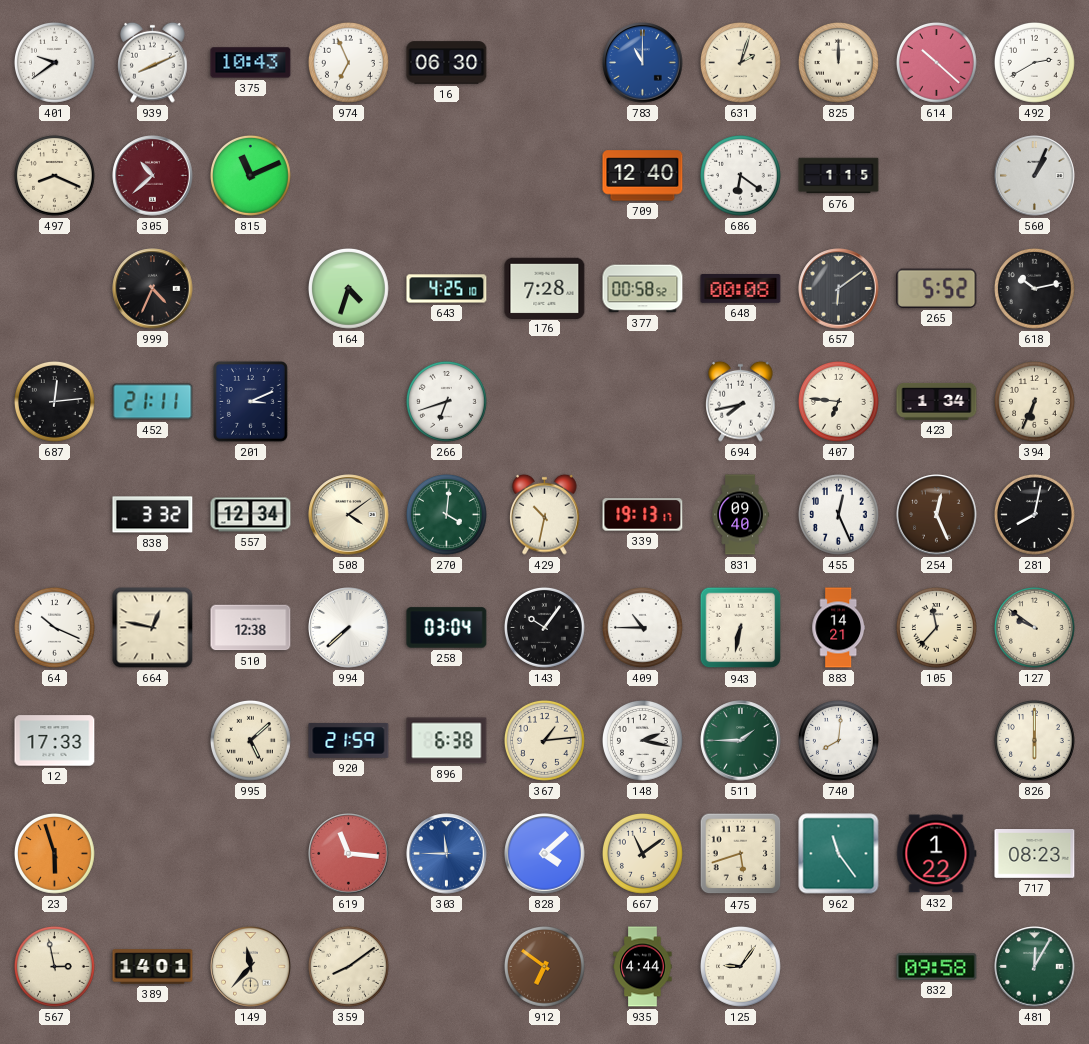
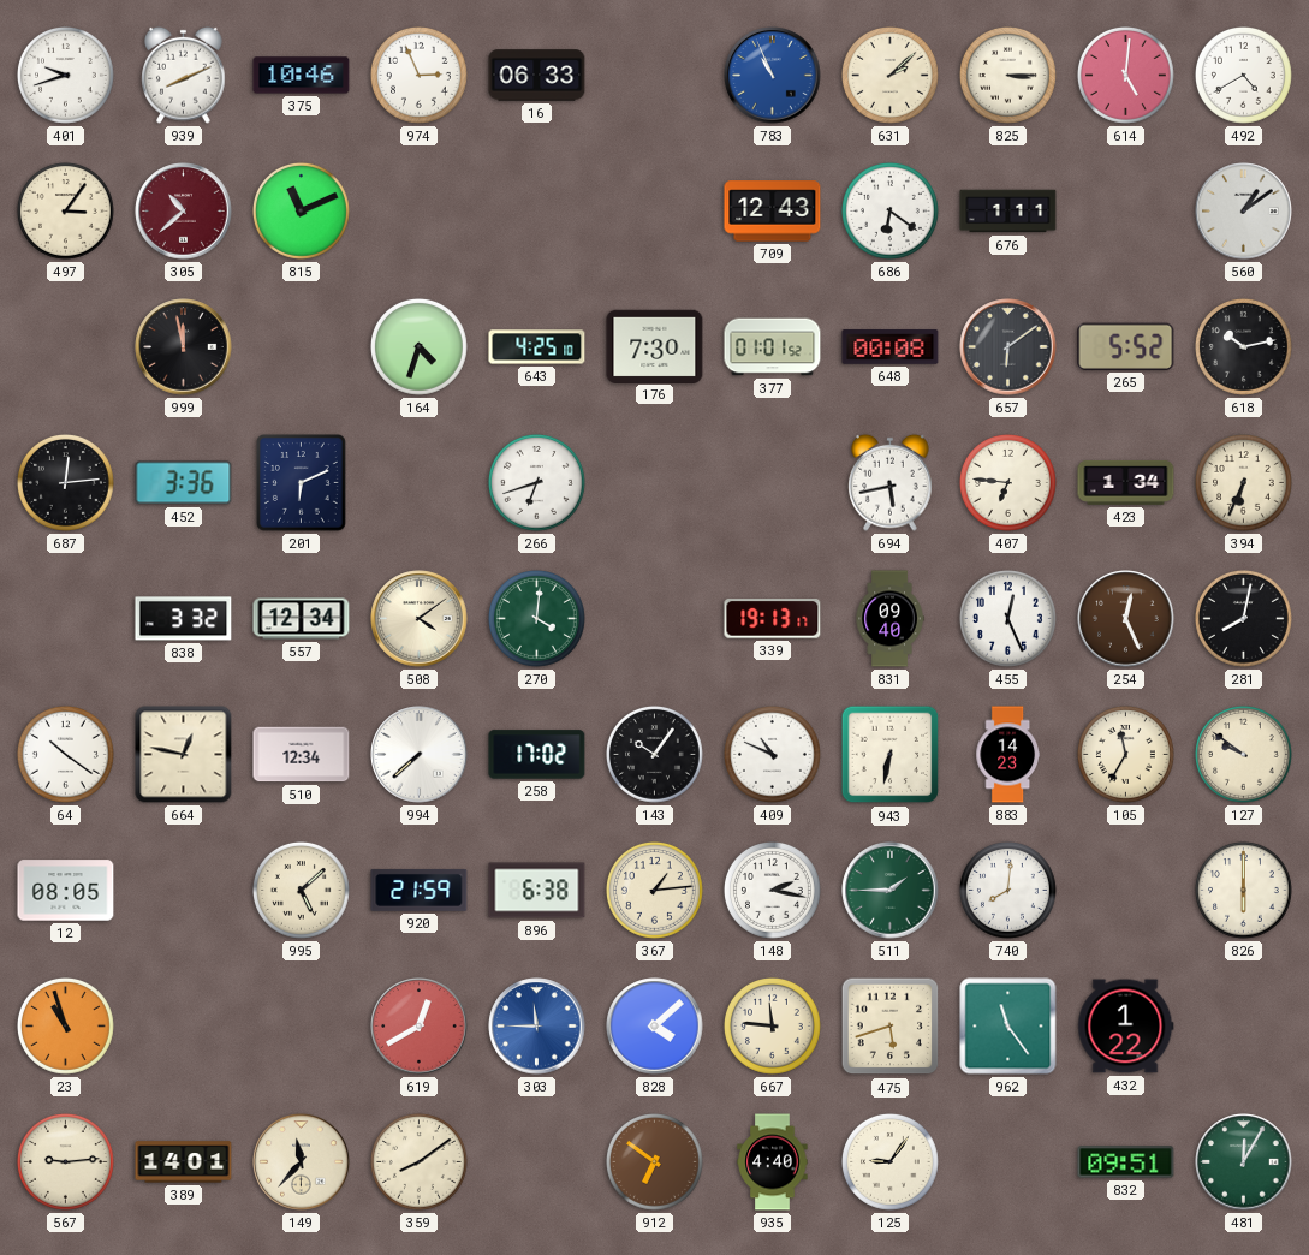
401: 9:39 -> 9:42
375: 10:43 -> 10:46
974: 6:56 -> 2:56
16: 06:30 -> 06:33
783: 11:00 -> 10:56
631: 2:03 -> 2:08
825: 12:00 -> 3:15
614: 10:22 -> 5:01
492: 2:40 -> 4:40
497: 8:19 -> 3:06
709: 12:40 -> 12:43
676: 1:15 -> 1:11
560: 1:04 -> 1:09
999: 4:34 -> 11:58
176: 7:28 -> 7:30
377: 00:58 -> 01:01
452: 21:11 -> 3:36
201: 3:11 -> 6:11
694: 7:43 -> 5:43
429: 10:32 -> none
64: 10:19 -> 10:21
510: 12:38 -> 12:34
258: 03:04 -> 17:02
409: 10:45 -> 10:49
883: 14:21 -> 14:23
105: 11:37 -> 11:35
12: 17:33 -> 08:05
23: 5:57 -> 10:57
619: 11:16 -> 12:40
667: 11:09 -> 11:46
717: 08:23 -> none
567: 2:58 -> 9:14
935: 4:44 -> 4:40
832: 09:58 -> 09:51
